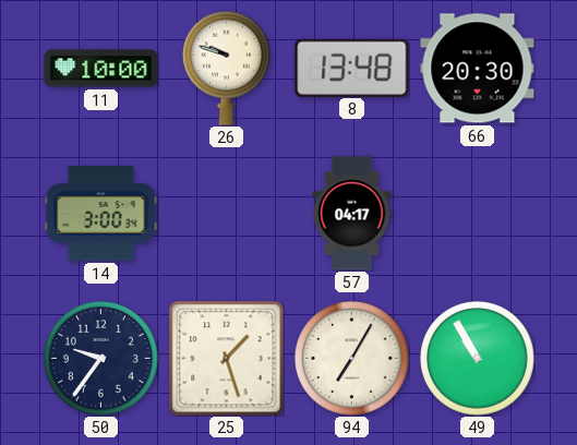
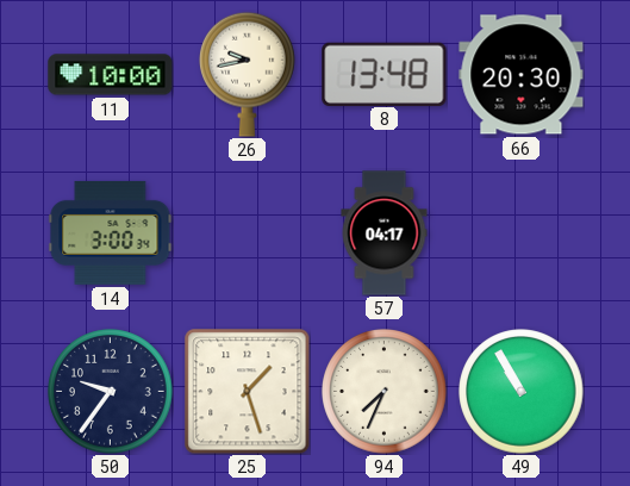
26: 9:48 -> 9:43
94: 7:05 -> 7:34
